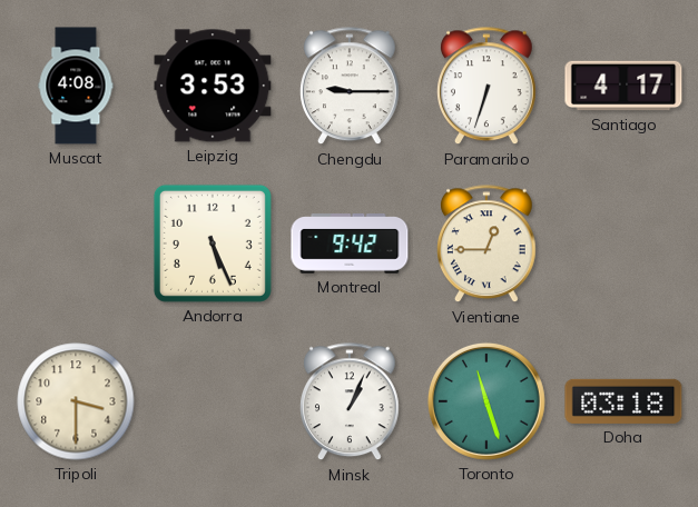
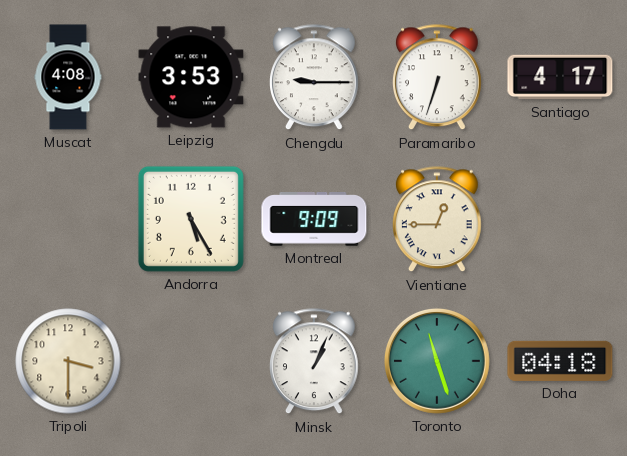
Andorra: 5:26 -> 5:25
Montreal: 9:42 -> 9:09
Doha: 03:18 -> 04:18
